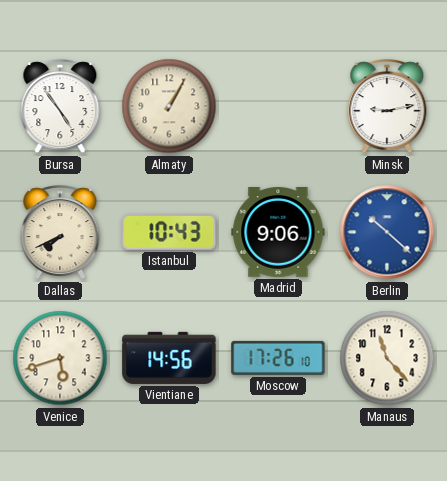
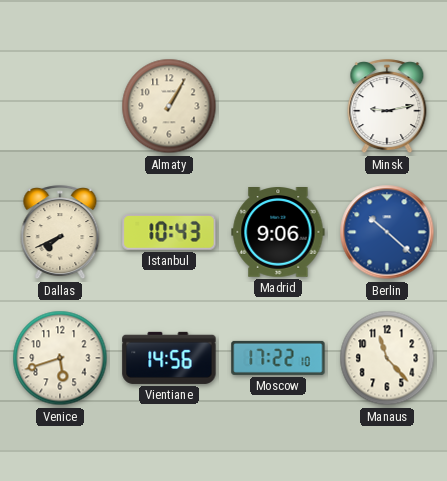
Bursa: 4:54 -> none
Moscow: 17:26 -> 17:22
